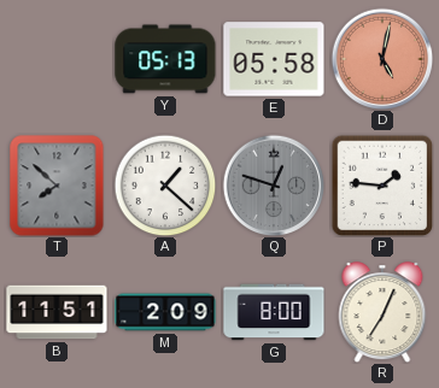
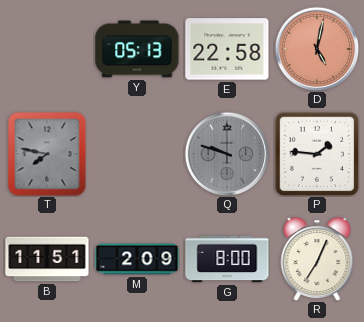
E: 05:58 -> 22:58
T: 7:52 -> 7:47
A: 1:22 -> none
Q: 12:48 -> 9:48
